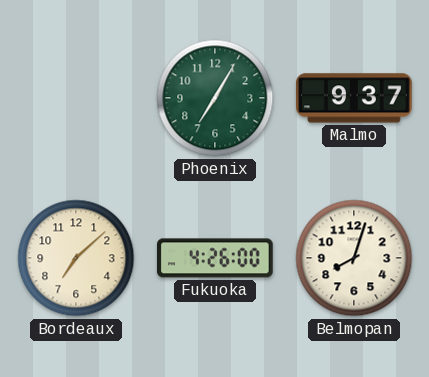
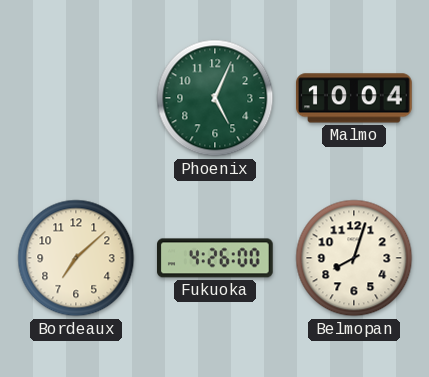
Phoenix: 7:05 -> 5:04
Malmo: 9:37 -> 10:04
